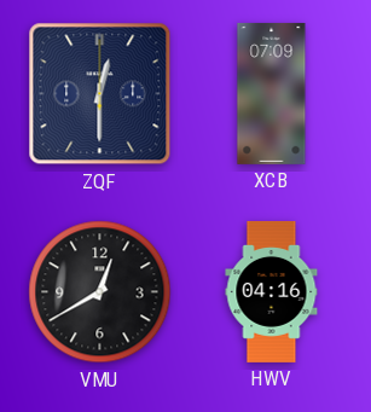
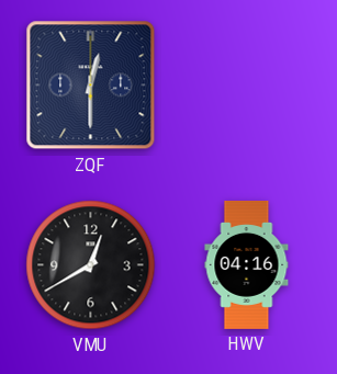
XCB: 07:09 -> none
